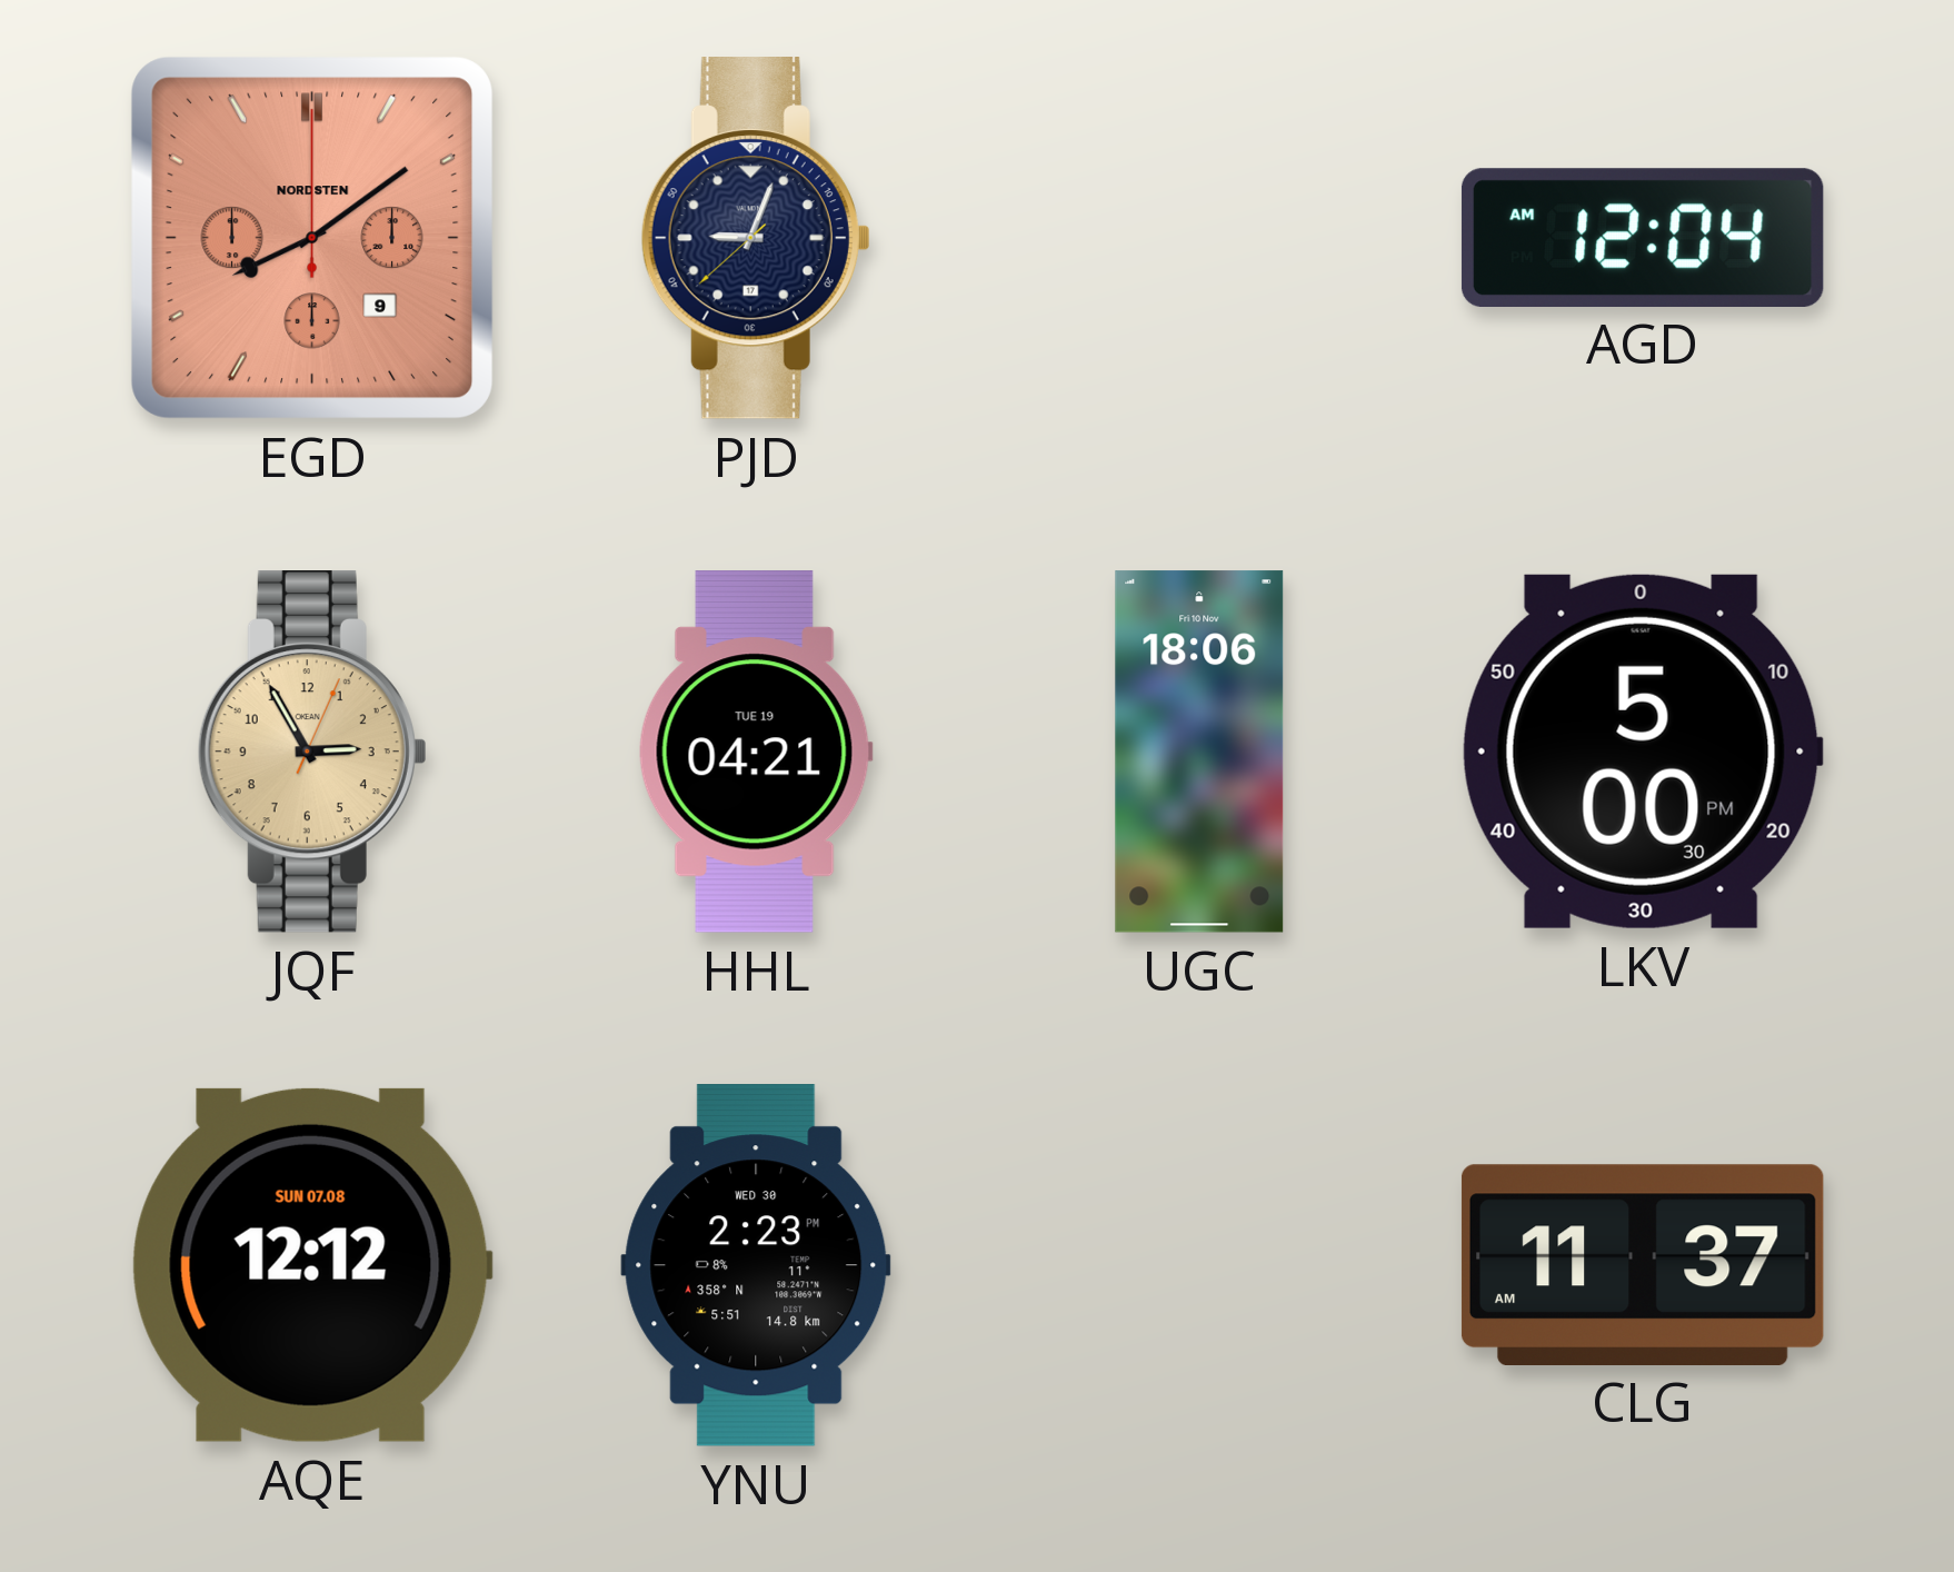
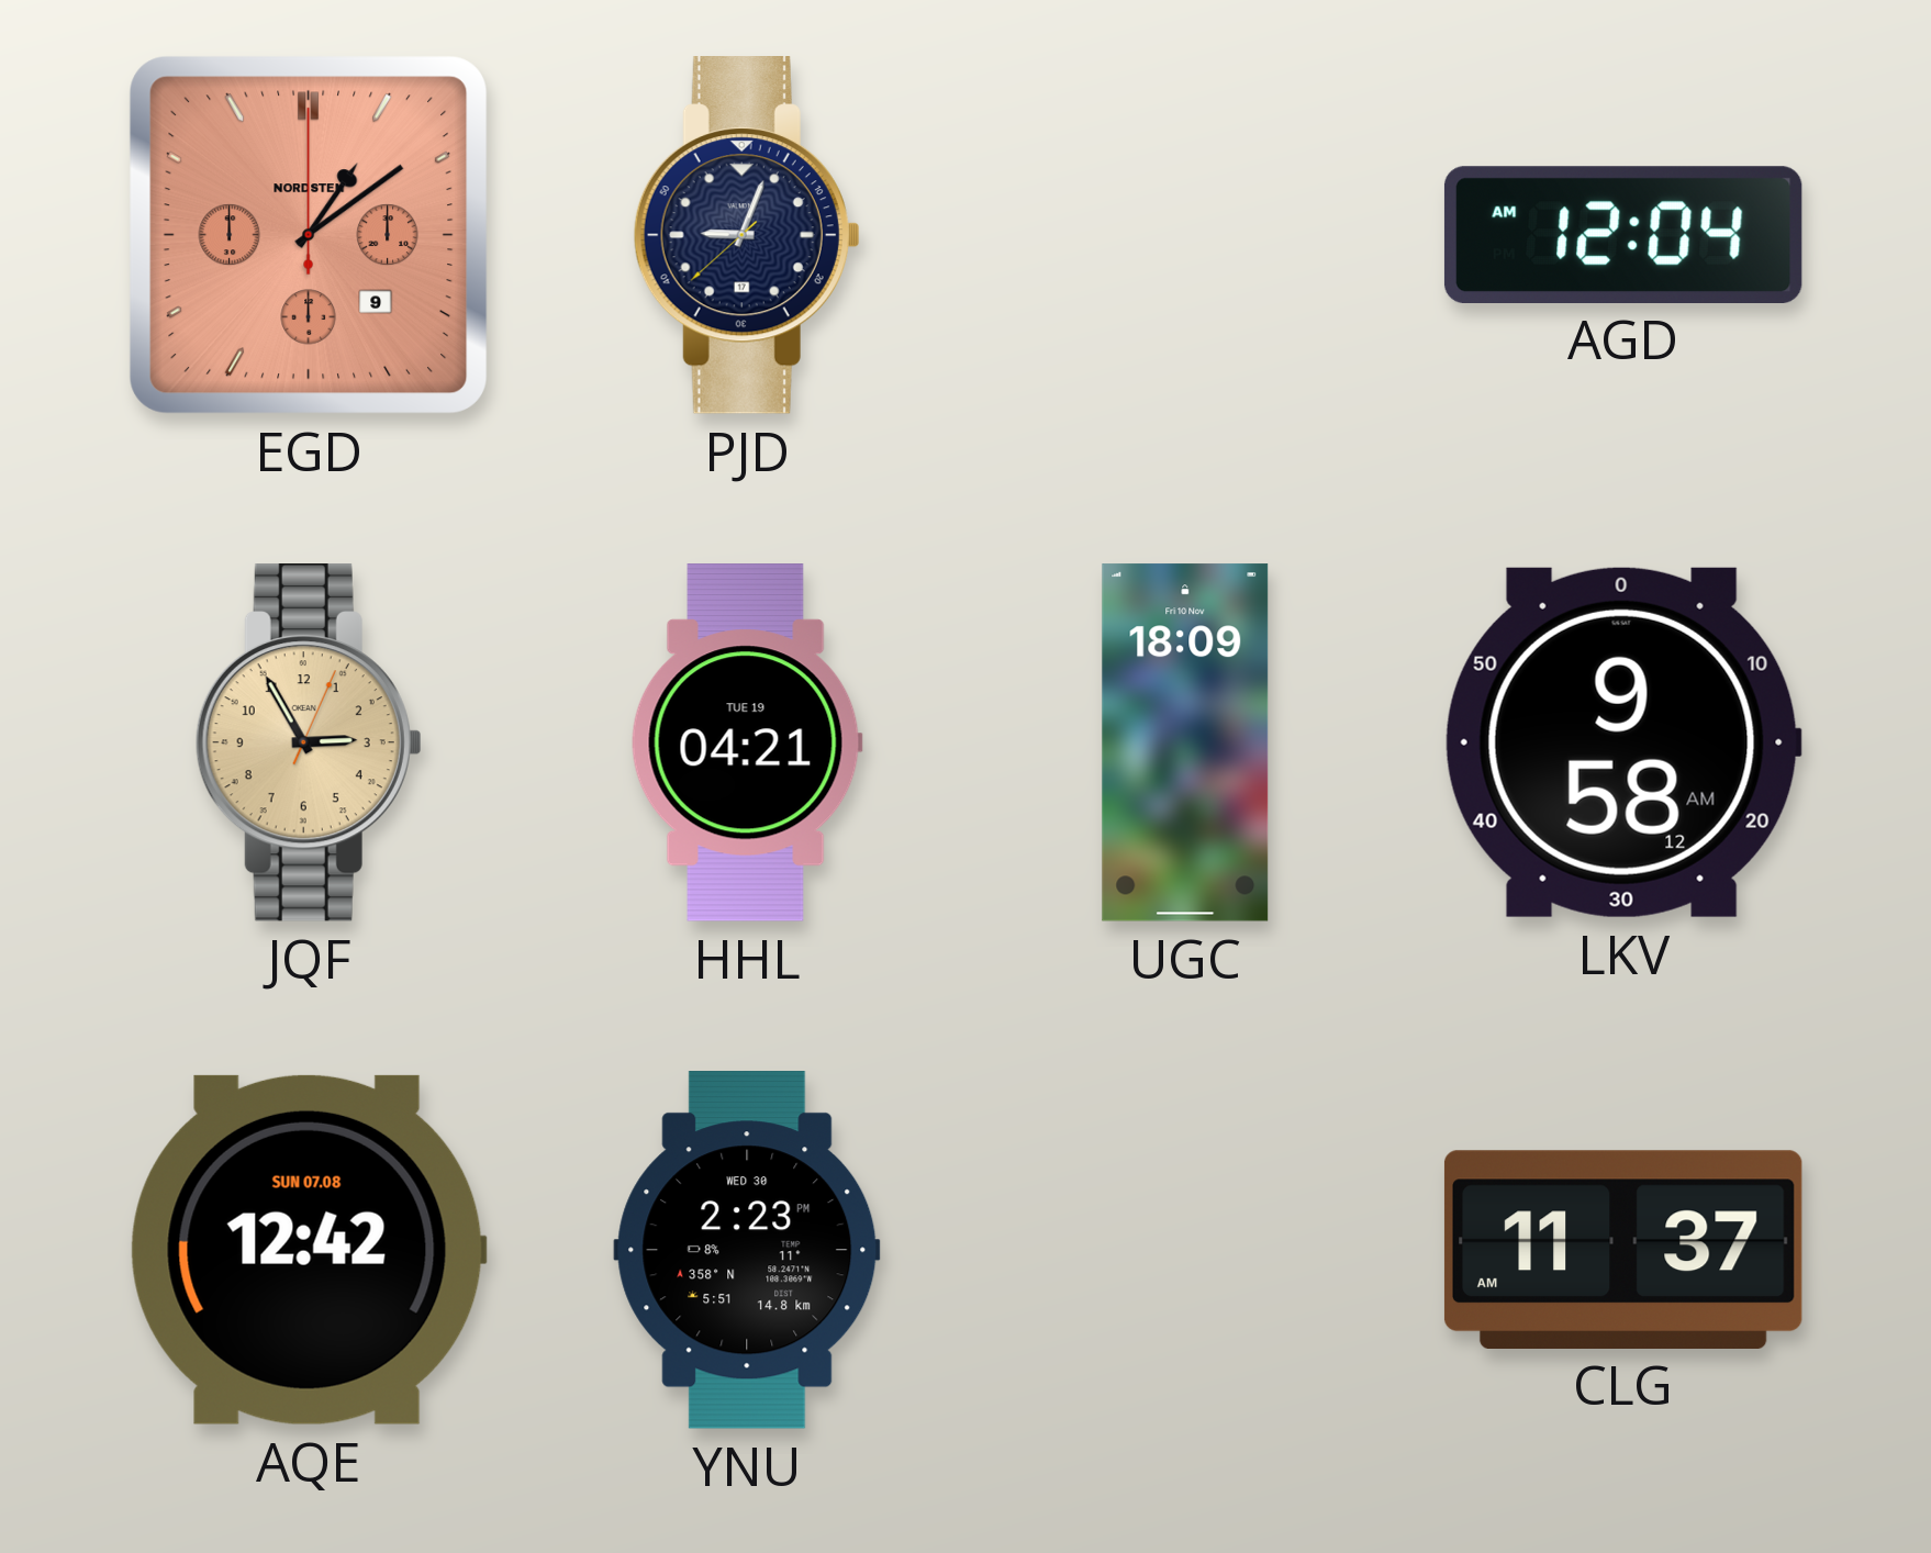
EGD: 8:09 -> 1:09
UGC: 18:06 -> 18:09
LKV: 5:00 -> 9:58
AQE: 12:12 -> 12:42
